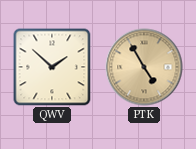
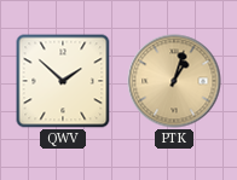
PTK: 4:55 -> 1:03
